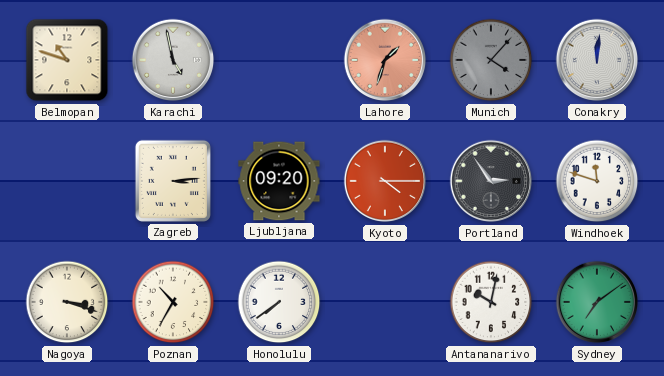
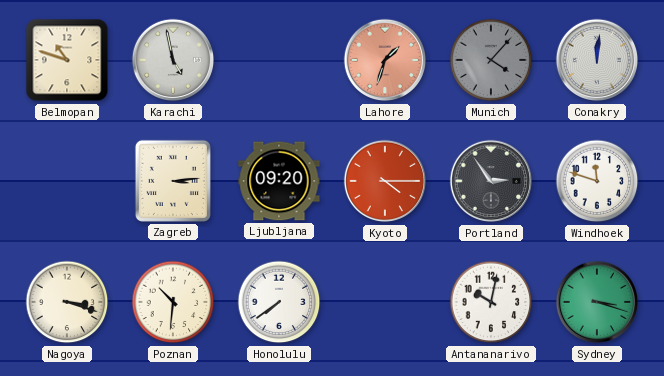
Poznan: 10:35 -> 10:31
Sydney: 7:09 -> 3:18
